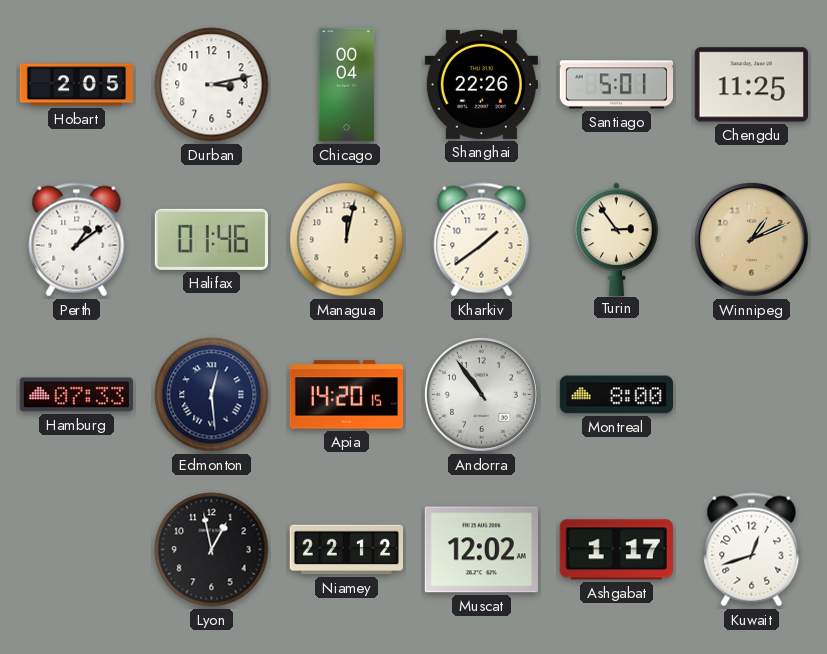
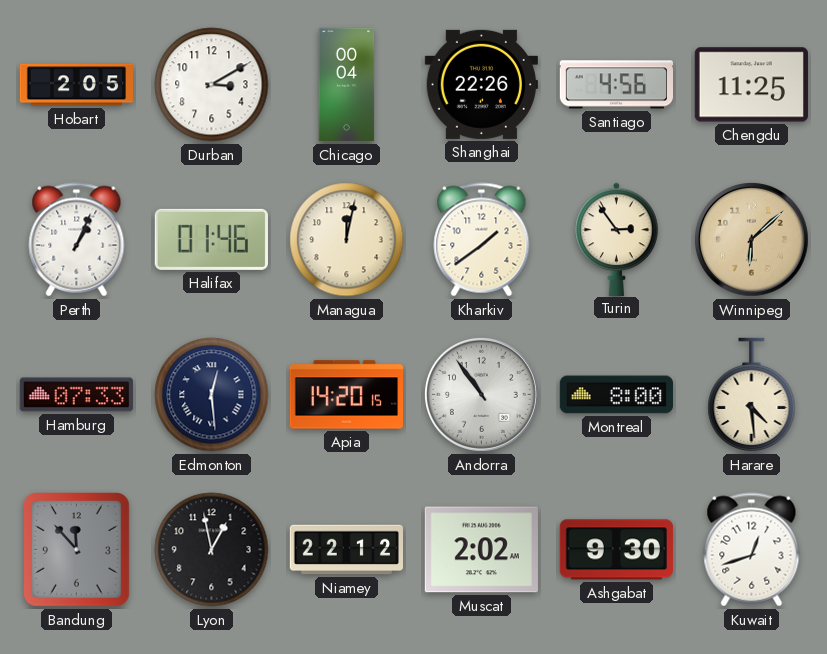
Durban: 3:13 -> 3:10
Santiago: 5:01 -> 4:56
Perth: 1:09 -> 1:04
Winnipeg: 1:11 -> 6:08
Harare: none -> 4:29
Bandung: none -> 11:53
Muscat: 12:02 -> 2:02
Ashgabat: 1:17 -> 9:30
